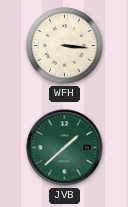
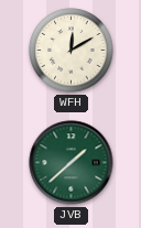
WFH: 3:16 -> 12:10
